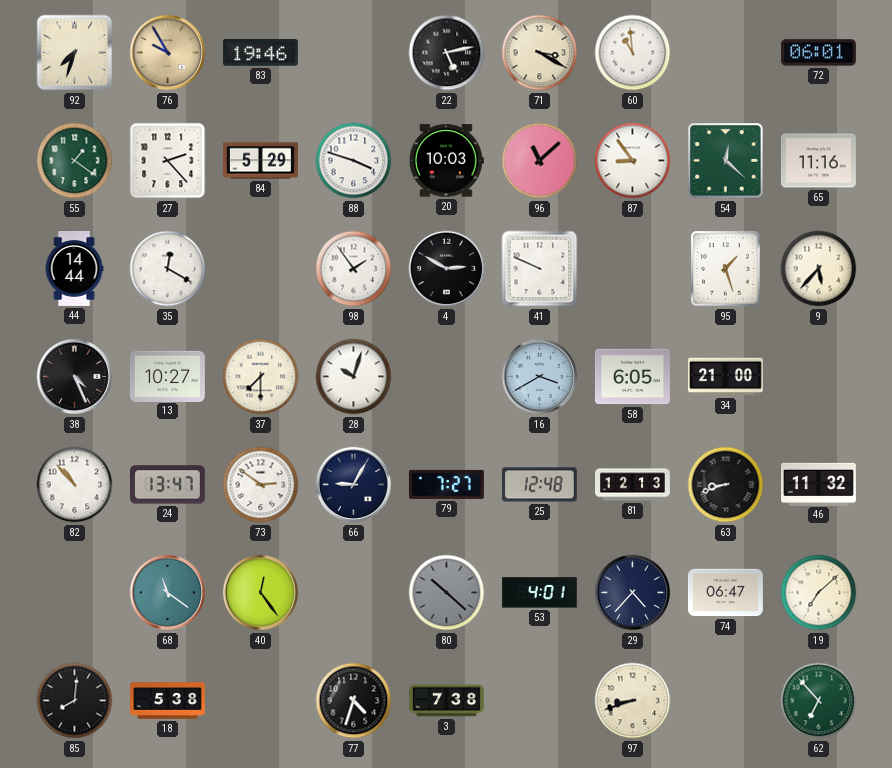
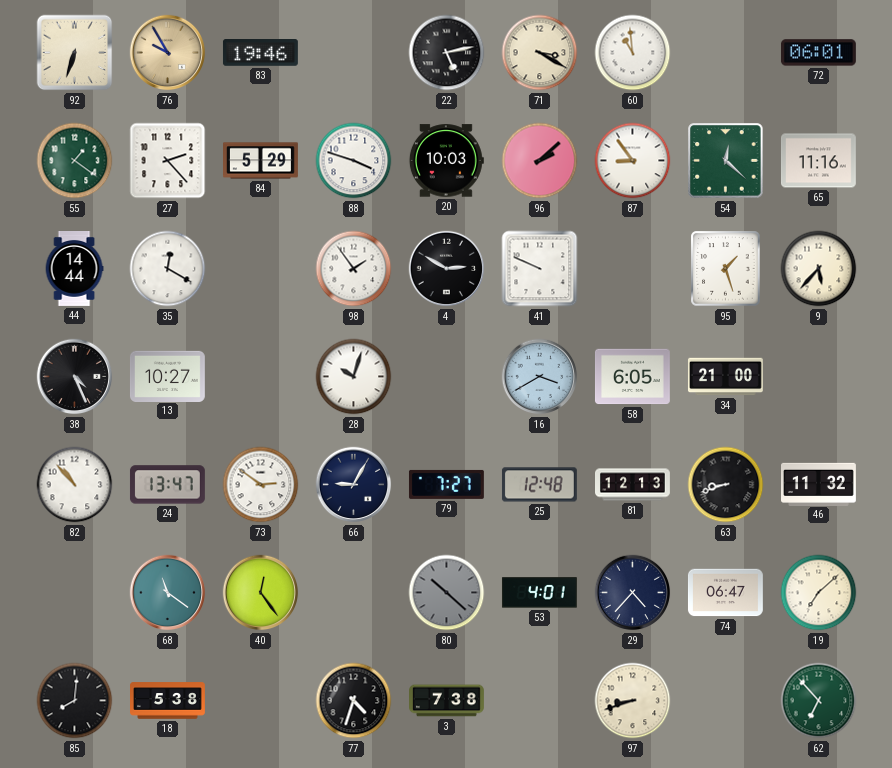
92: 7:33 -> 6:33
96: 11:08 -> 2:08
37: 7:30 -> none
